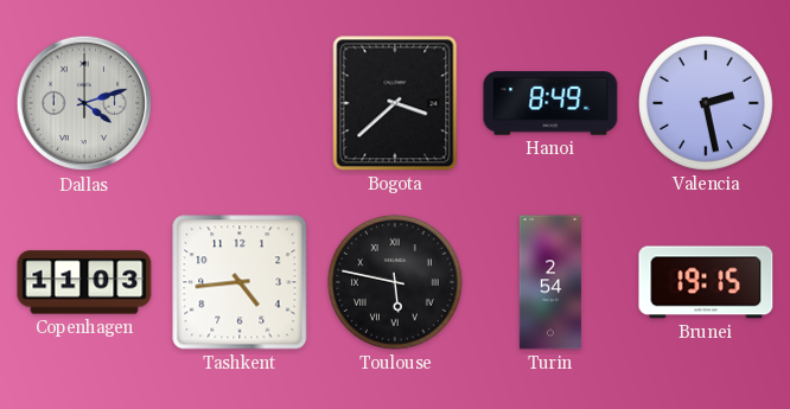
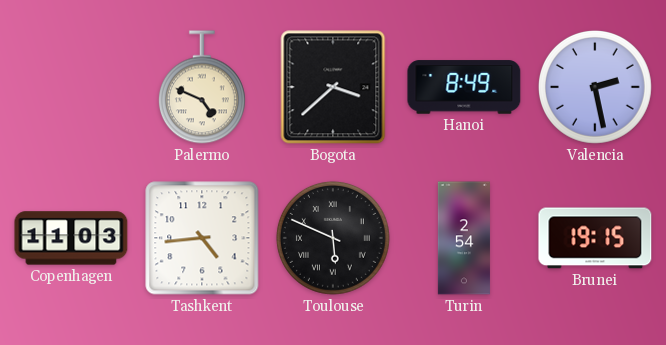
Dallas: 4:12 -> none
Palermo: none -> 4:49
Toulouse: 5:47 -> 5:49
